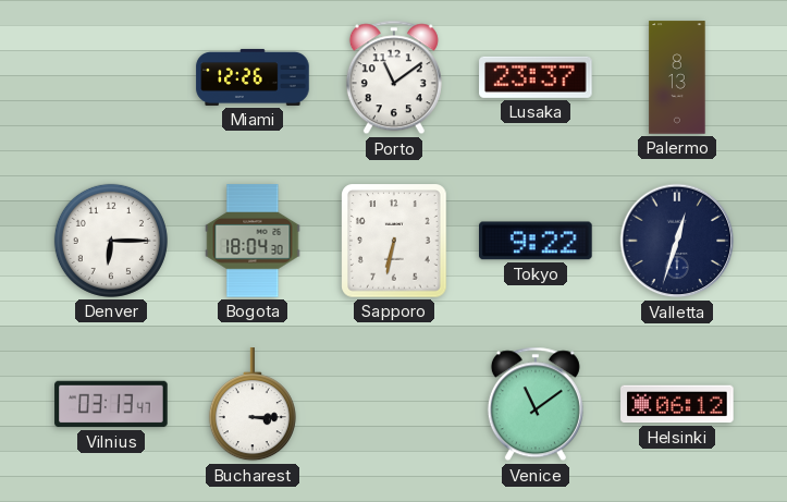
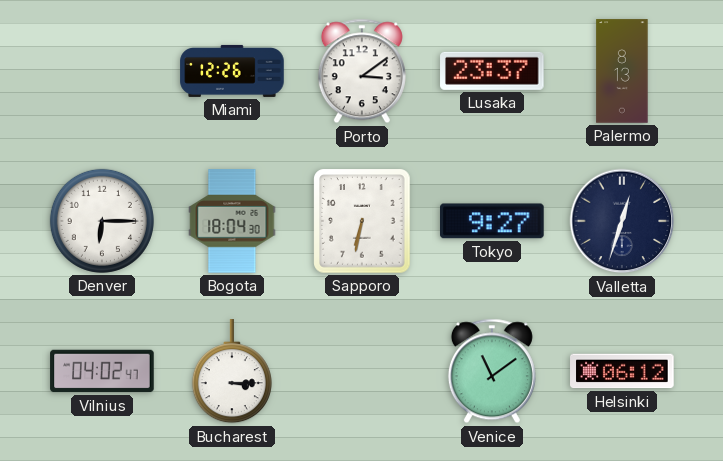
Porto: 11:09 -> 3:09
Tokyo: 9:22 -> 9:27
Vilnius: 03:13 -> 04:02
